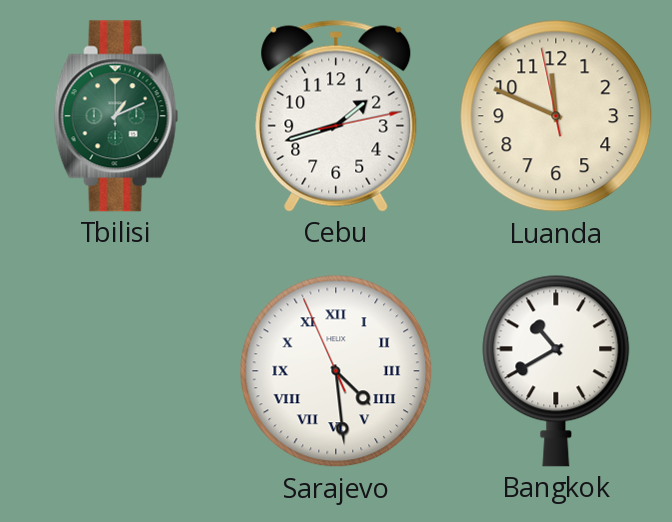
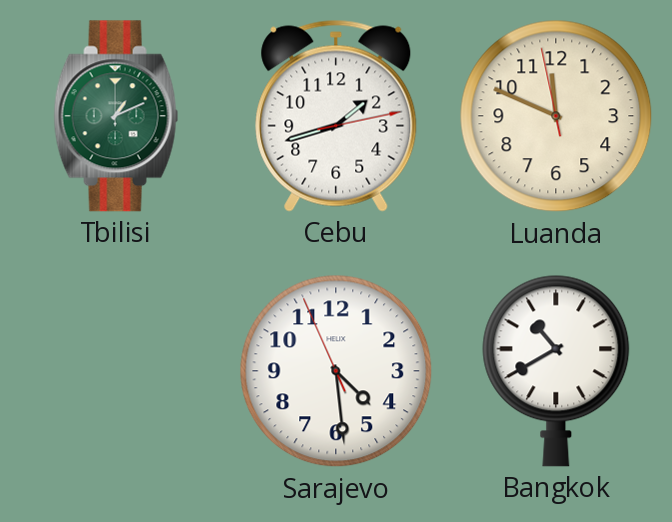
Sarajevo numerals: Roman -> Arabic
